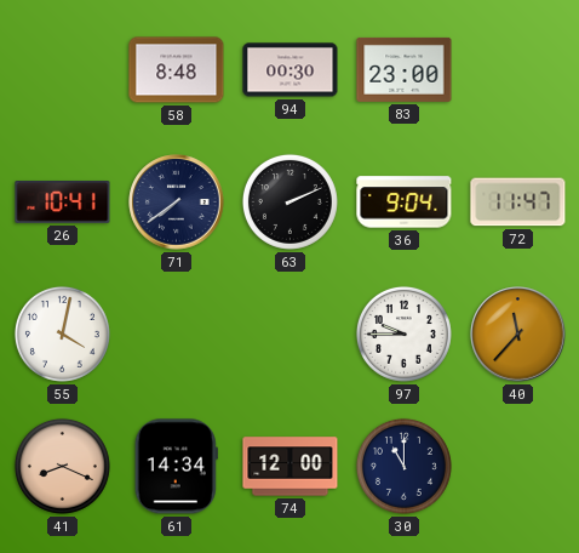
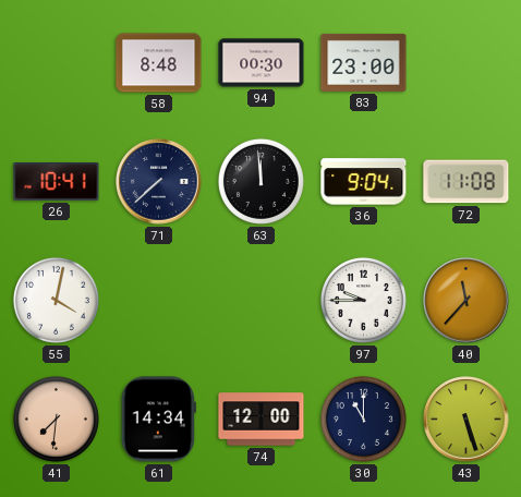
71: 7:39 -> 7:38
63: 2:11 -> 11:59
72: 11:47 -> 11:08
41: 8:19 -> 7:31
43: none -> 5:27
